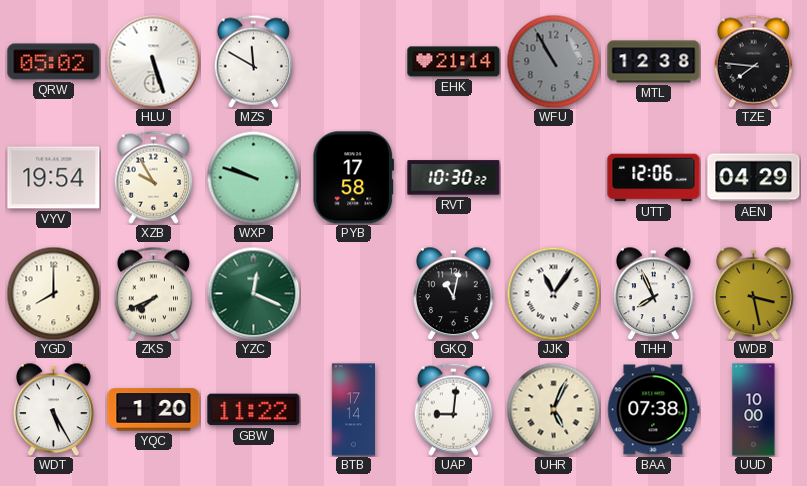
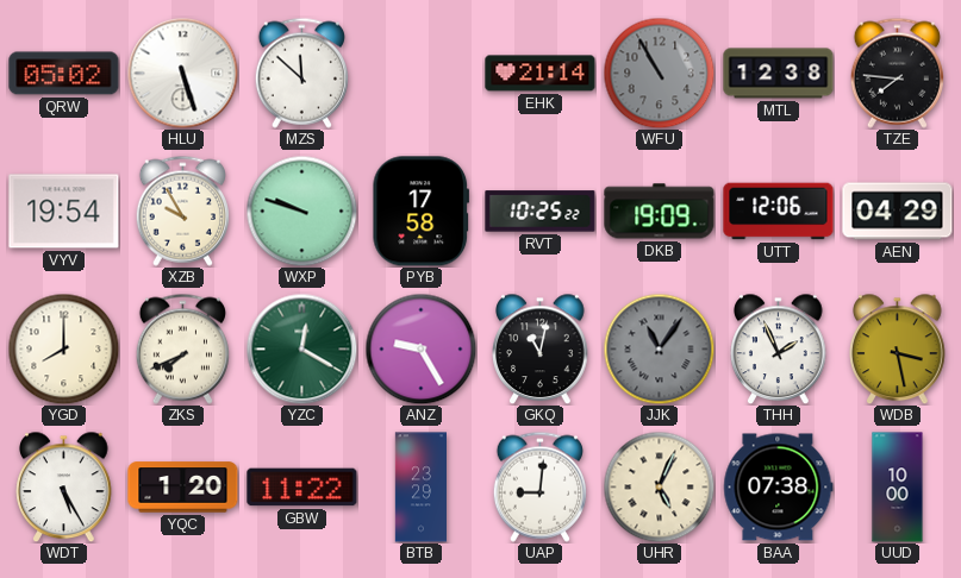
MZS: 11:50 -> 11:52
RVT: 10:30 -> 10:25
DKB: none -> 19:09
YZC: 12:19 -> 12:20
ANZ: none -> 9:25
JJK dial: white -> grey
THH: 7:56 -> 1:56
BTB: 17:14 -> 23:29
